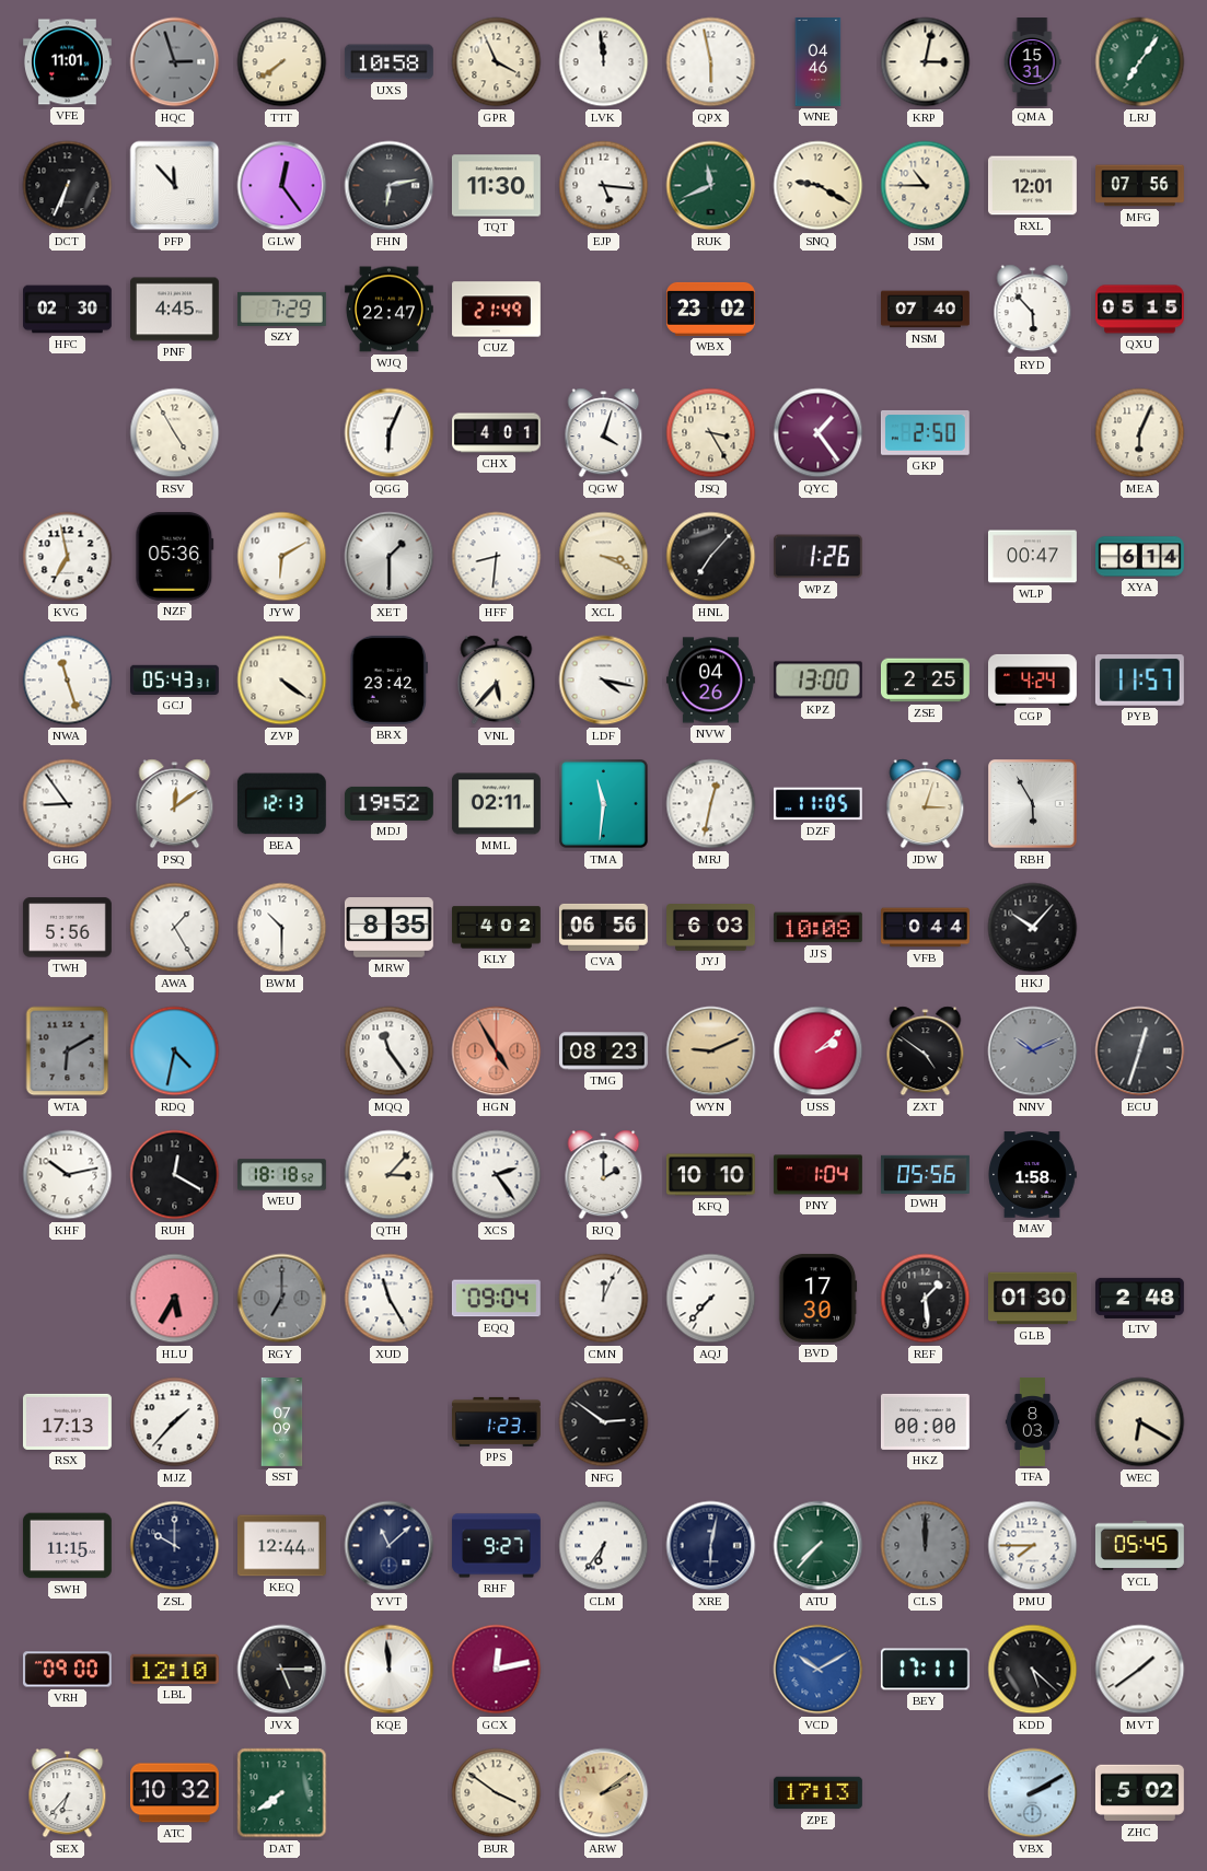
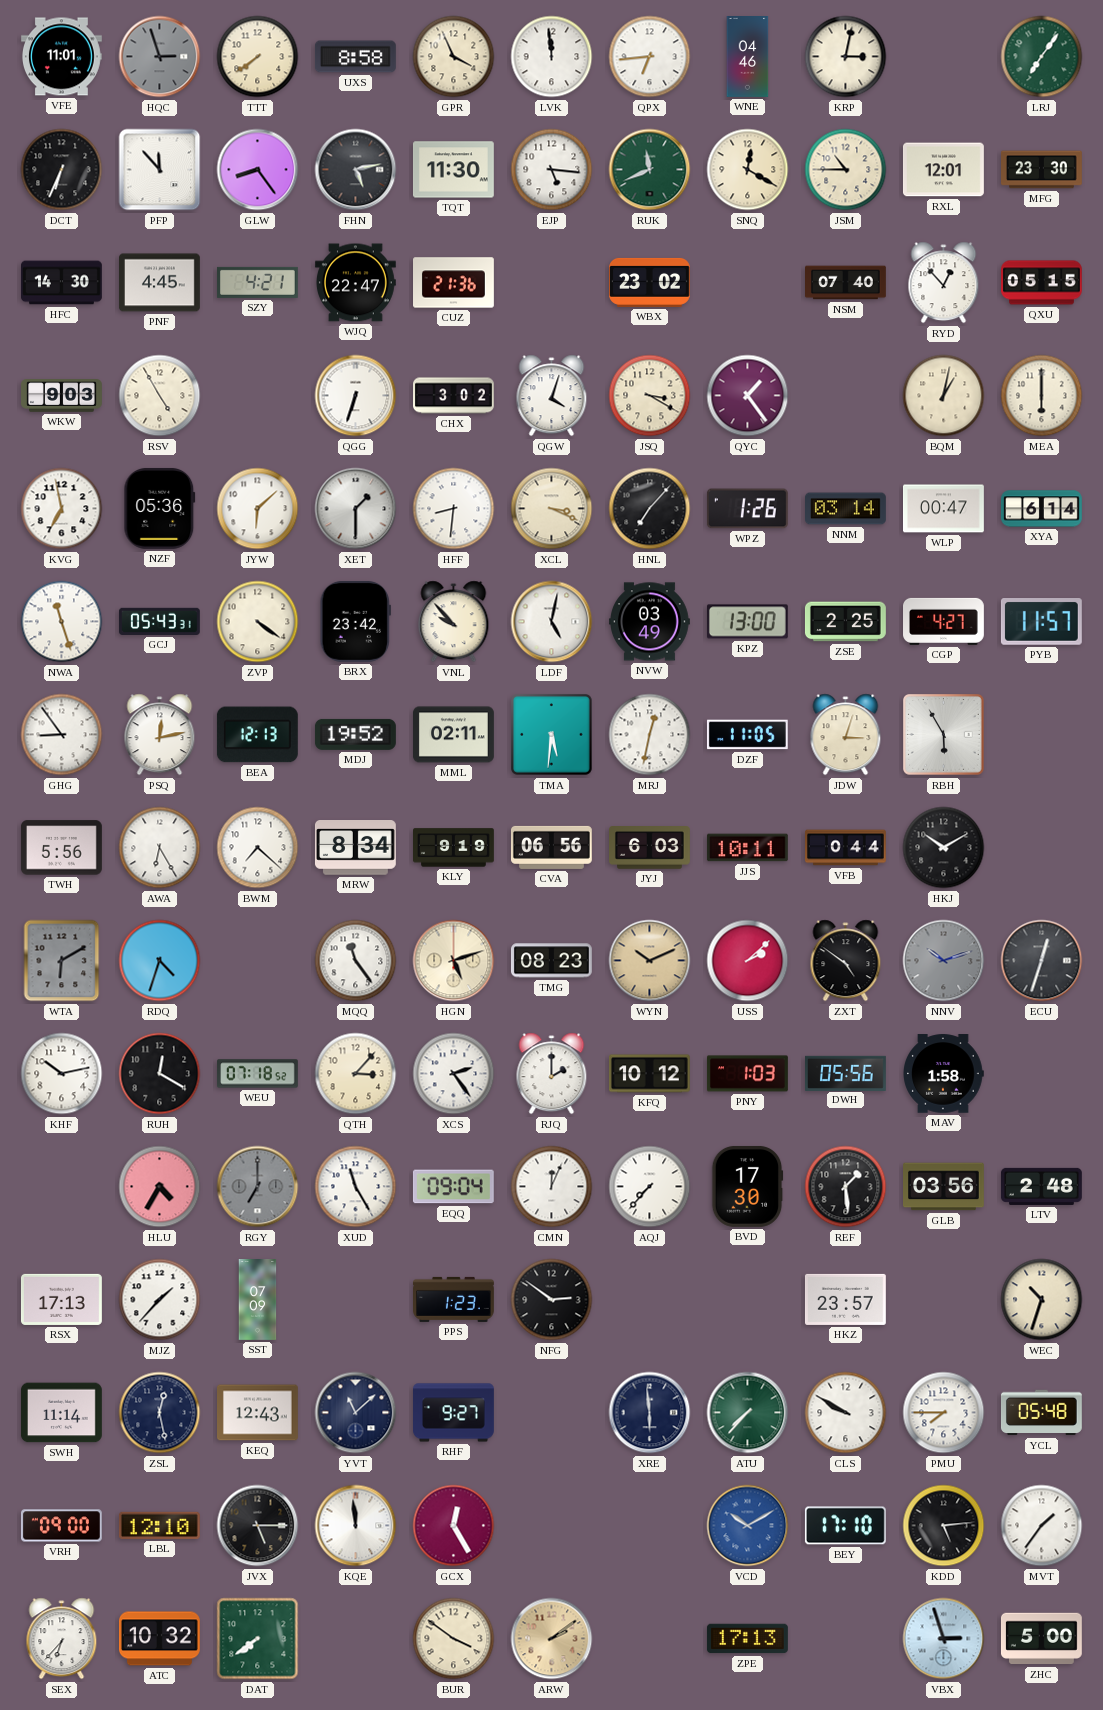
UXS: 10:58 -> 8:58
QPX: 5:58 -> 6:44
QMA: 15:31 -> none
GLW: 12:24 -> 8:24
FHN: 6:13 -> 5:13
SNQ: 9:20 -> 12:20
MFG: 07:56 -> 23:30
HFC: 02:30 -> 14:30
SZY: 7:29 -> 4:21
CUZ: 21:49 -> 21:36
RYD: 5:53 -> 12:53
WKW: none -> 9:03
QGG: 6:04 -> 6:33
CHX: 4:01 -> 3:02
JSQ: 3:25 -> 3:20
GKP: 2:50 -> none
BQM: none -> 1:02
MEA: 6:04 -> 6:00
JYW: 6:10 -> 6:08
NNM: none -> 03:14
VNL: 5:37 -> 9:53
LDF: 4:17 -> 5:02
NVW: 04:26 -> 03:49
CGP: 4:24 -> 4:27
PSQ: 12:09 -> 12:13
TMA: 11:31 -> 5:31
AWA: 1:25 -> 6:25
BWM: 10:30 -> 7:22
MRW: 8:35 -> 8:34
KLY: 4:02 -> 9:19
JJS: 10:08 -> 10:11
HKJ: 10:07 -> 10:10
RDQ: 4:32 -> 4:33
HGN: 4:55 -> 5:12
HGN dial: salmon -> cream
WYN: 9:11 -> 10:11
NNV: 10:11 -> 10:12
WEU: 18:18 -> 07:18
KFQ: 10:10 -> 10:12
PNY: 1:04 -> 1:03
HLU: 5:35 -> 4:35
GLB: 01:30 -> 03:56
HKZ: 00:00 -> 23:57
TFA: 8:03 -> none
WEC: 6:20 -> 10:33
SWH: 11:15 -> 11:14
ZSL: 10:00 -> 12:28
KEQ: 12:44 -> 12:43
CLM: 6:36 -> none
XRE: 6:02 -> 5:59
CLS: 12:00 -> 9:50
CLS dial: grey -> white
YCL: 05:45 -> 05:48
GCX: 12:13 -> 12:25
BEY: 17:11 -> 17:10
KDD: 5:22 -> 5:14
MVT: 1:39 -> 1:36
VBX: 2:10 -> 2:57
ZHC: 5:02 -> 5:00
